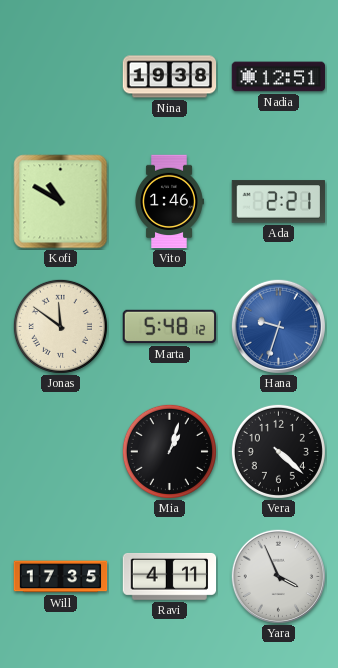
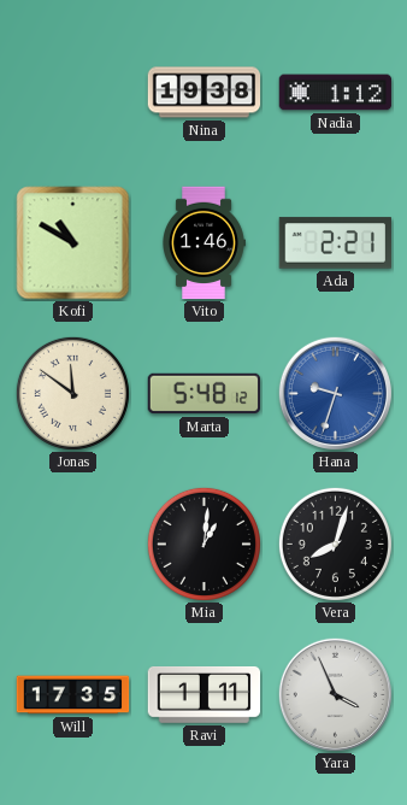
Nadia: 12:51 -> 1:12
Mia: 1:03 -> 1:01
Vera: 4:22 -> 8:03
Ravi: 4:11 -> 1:11
